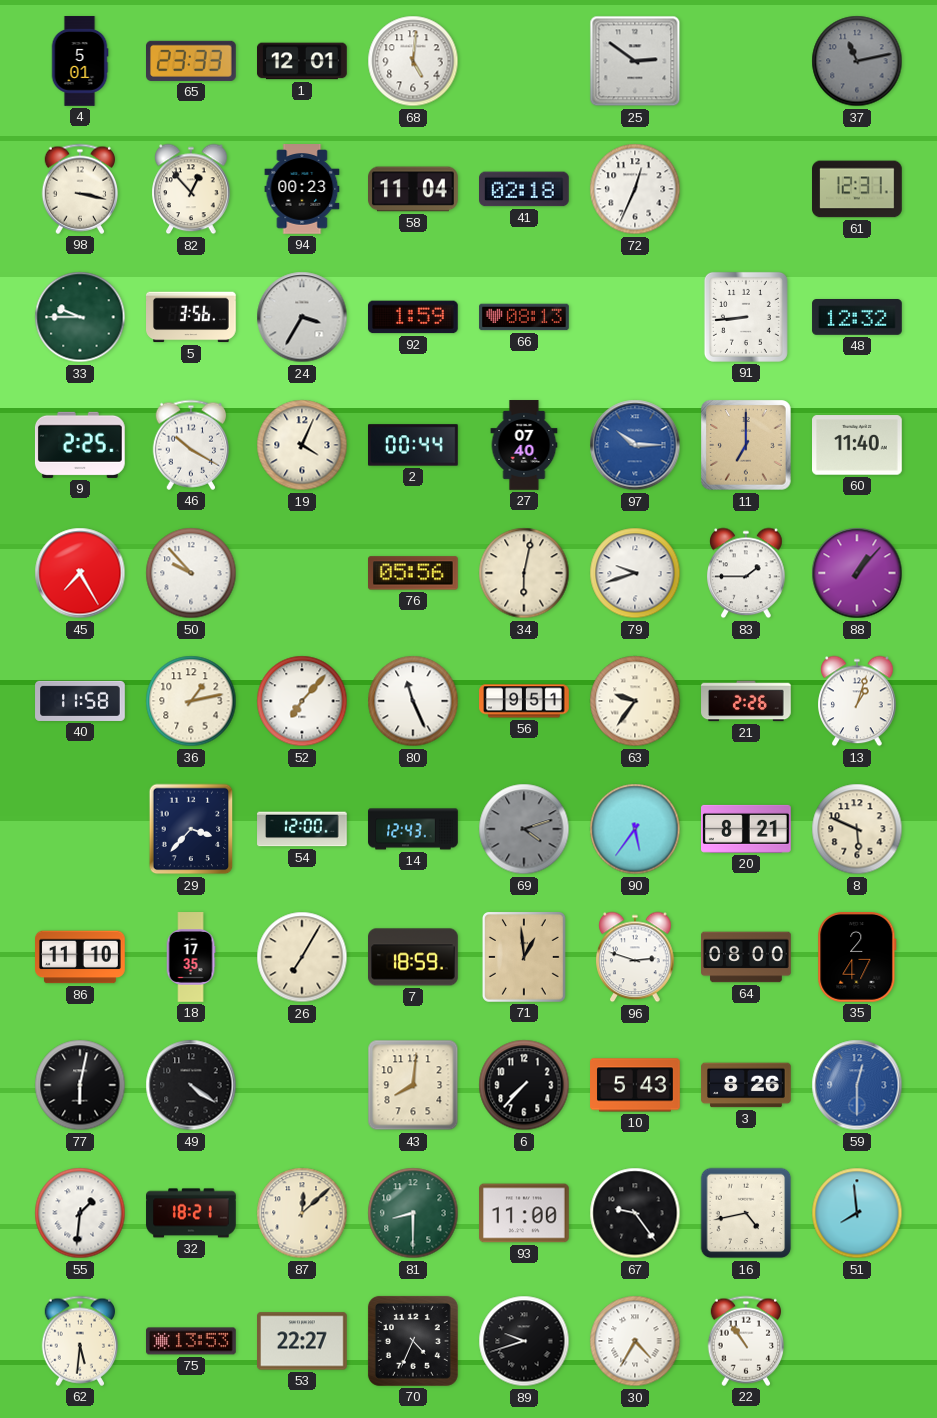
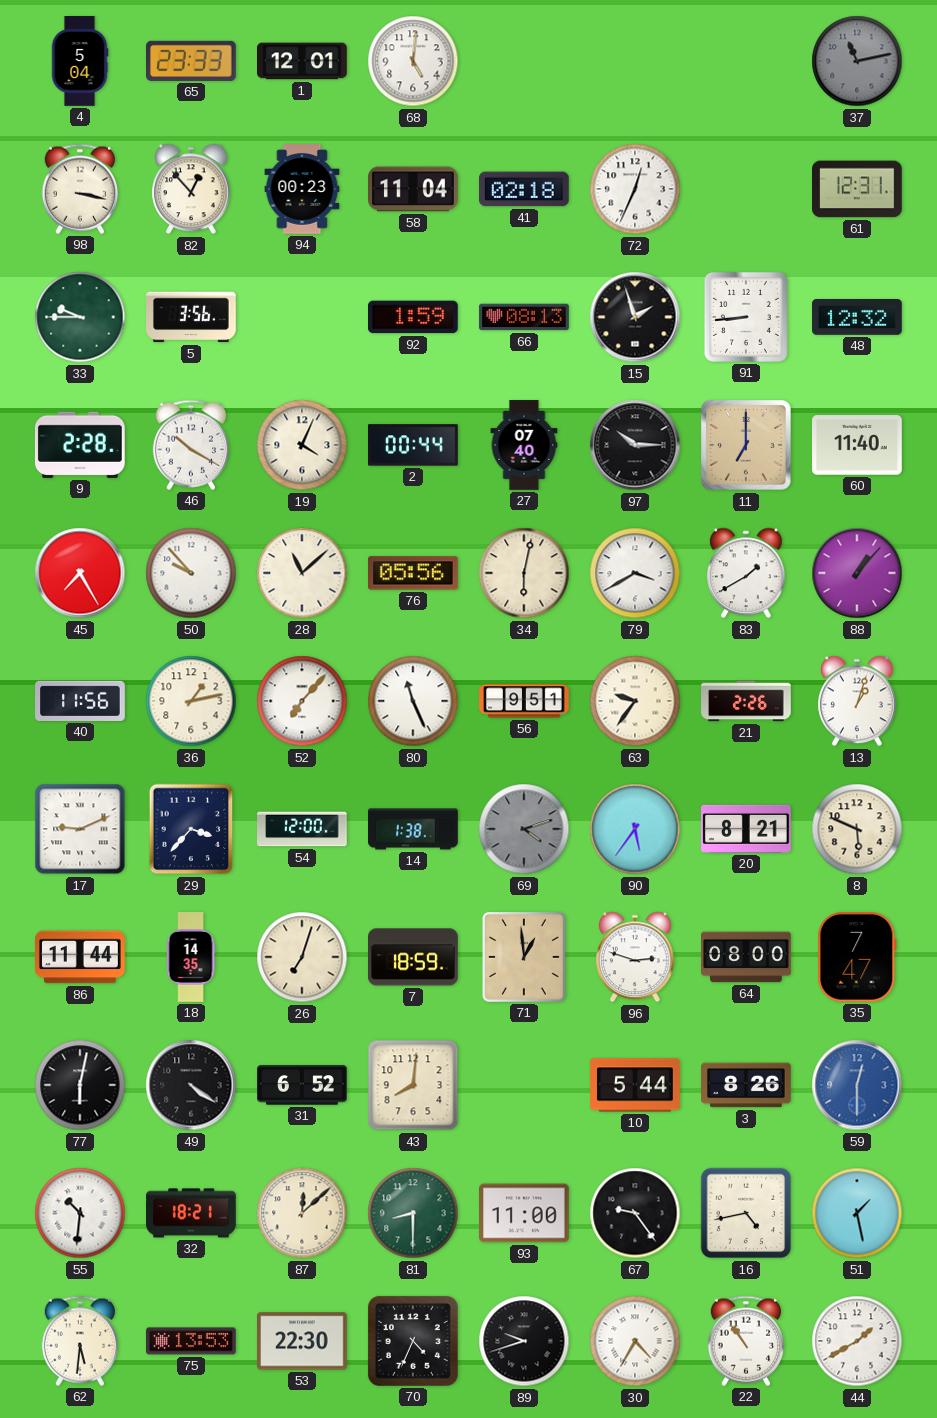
4: 5:01 -> 5:04
25: 2:51 -> none
24: 3:35 -> none
15: none -> 1:57
9: 2:25 -> 2:28
97 dial: blue -> black
28: none -> 11:08
79: 9:42 -> 3:40
83: 1:45 -> 1:40
40: 11:58 -> 11:56
17: none -> 9:11
14: 12:43 -> 1:38
86: 11:10 -> 11:44
18: 17:35 -> 14:35
26: 7:05 -> 7:03
35: 2:47 -> 7:47
31: none -> 6:52
6: 7:37 -> none
10: 5:43 -> 5:44
55: 1:31 -> 10:31
51: 7:59 -> 1:28
53: 22:27 -> 22:30
44: none -> 1:40
